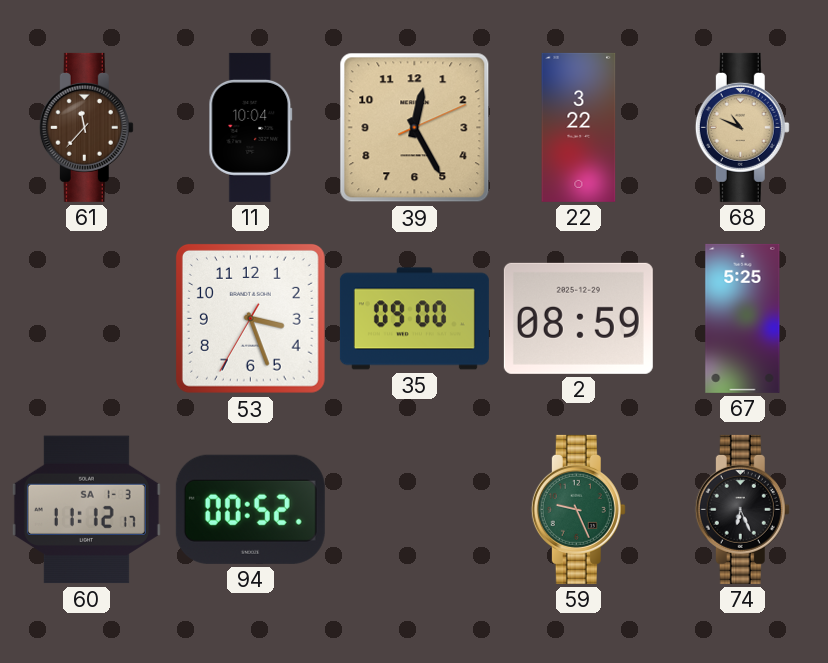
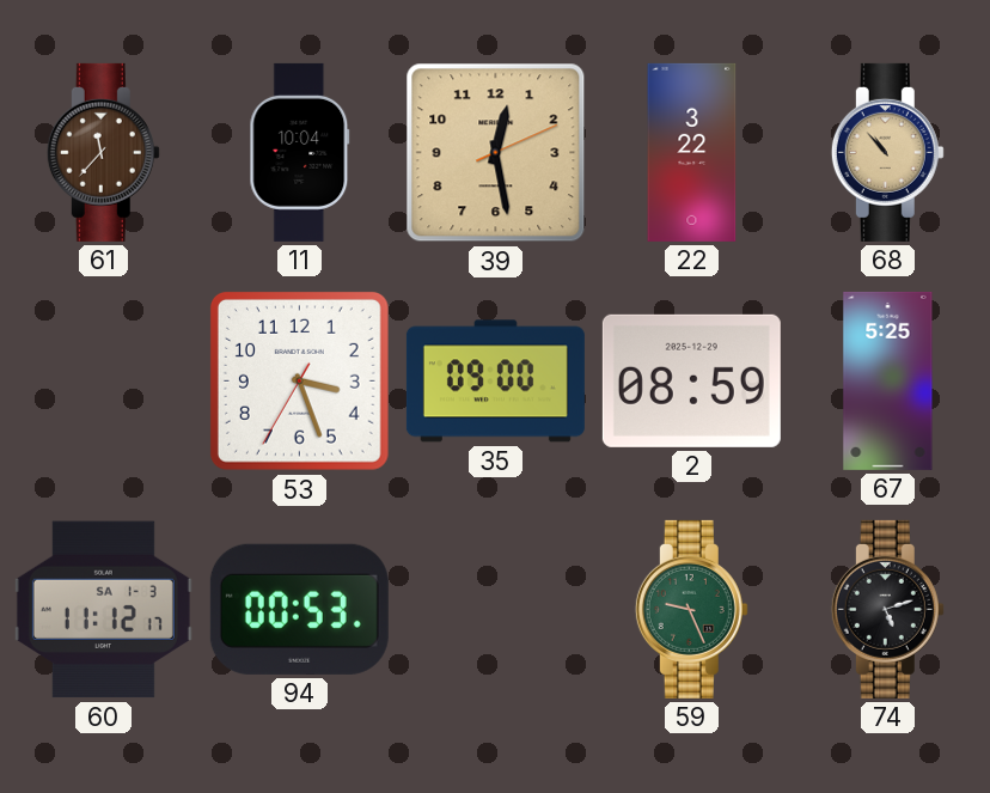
39: 12:25 -> 12:28
68: 10:49 -> 10:53
94: 00:52 -> 00:53
74: 6:26 -> 5:12
